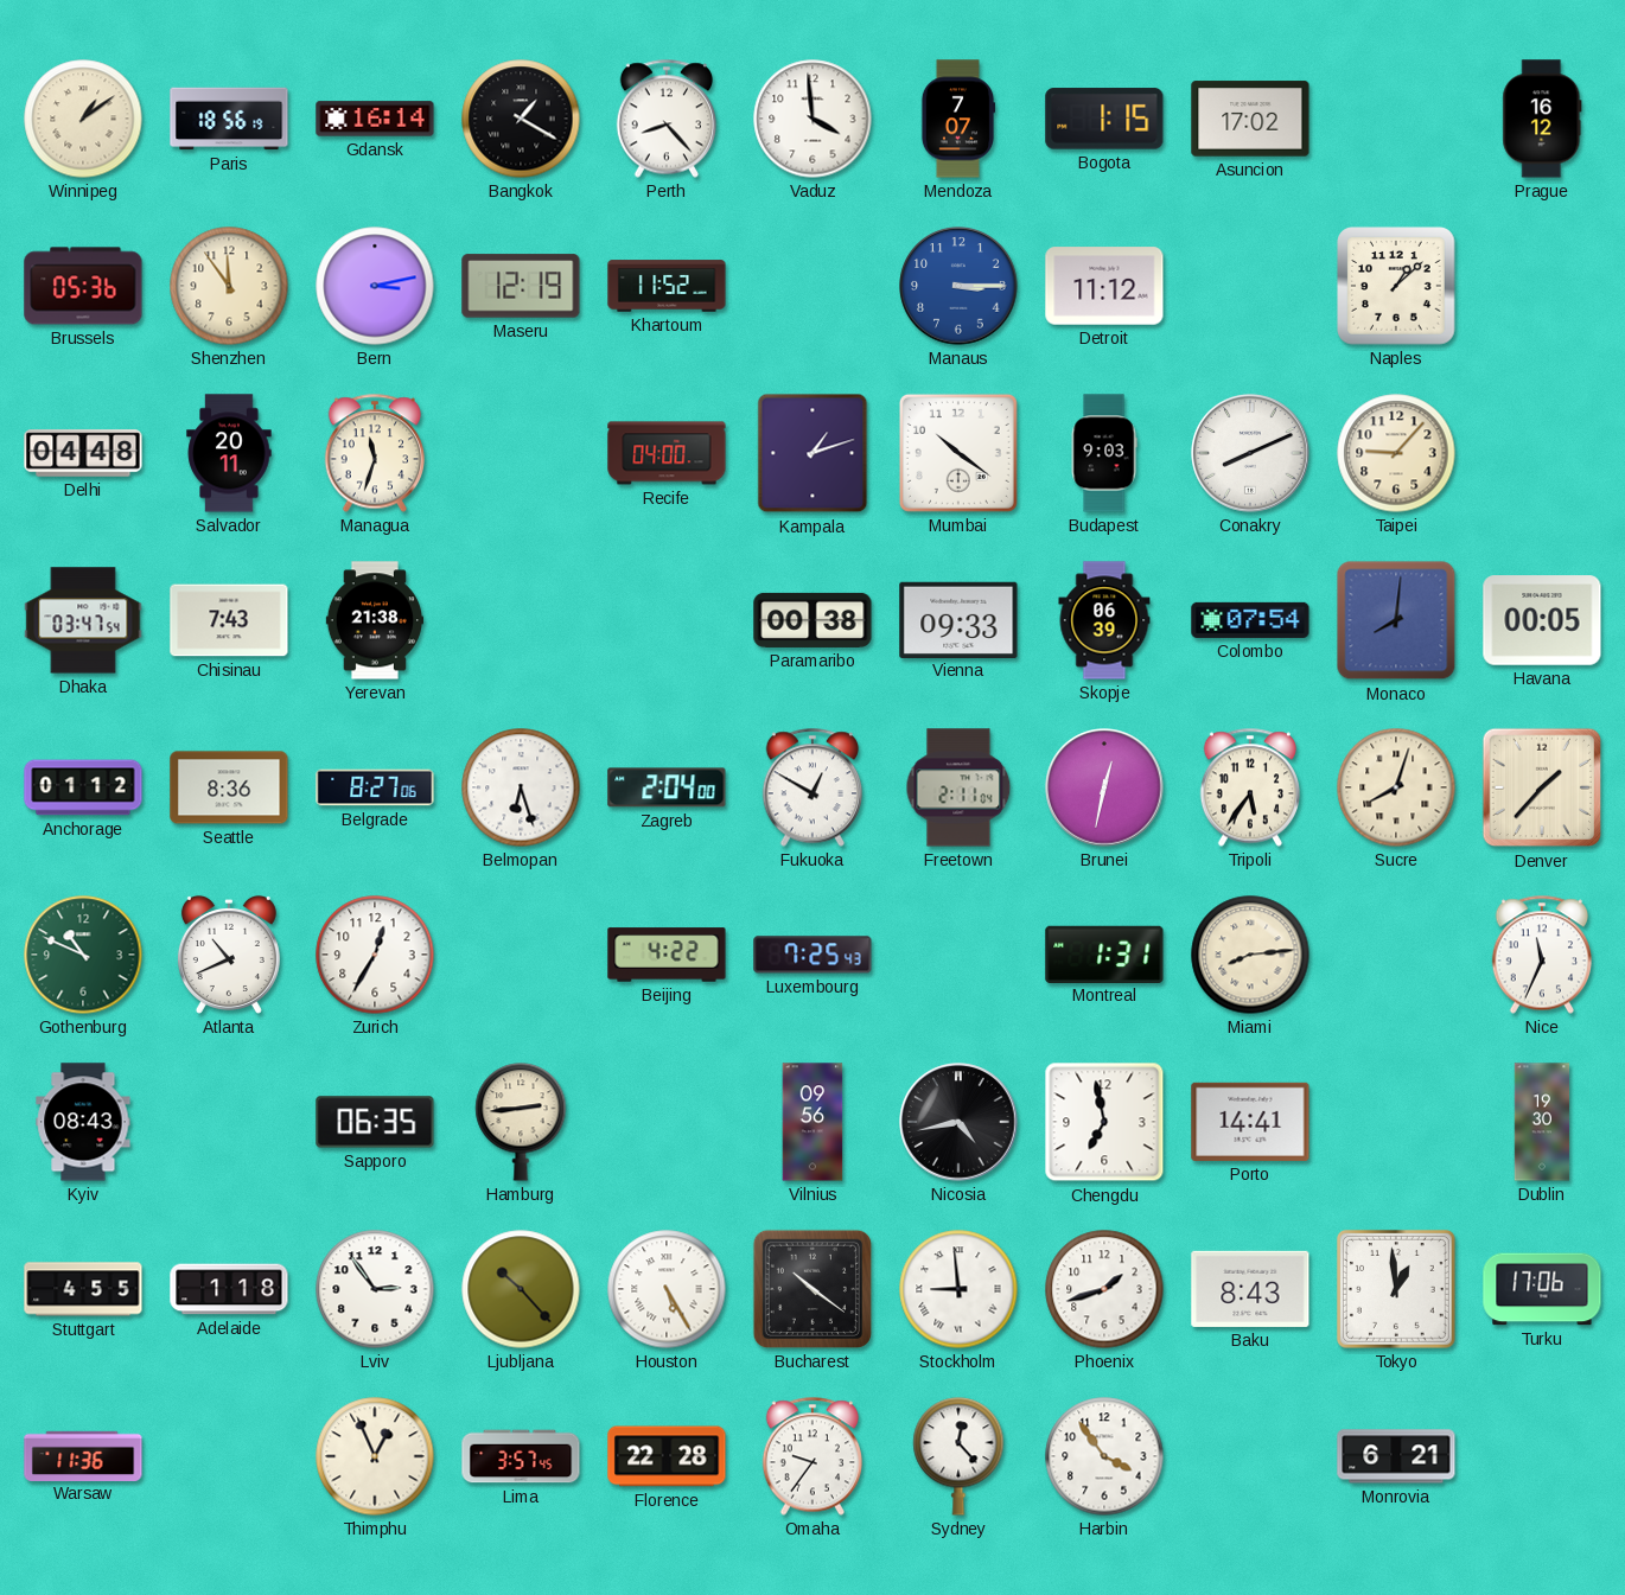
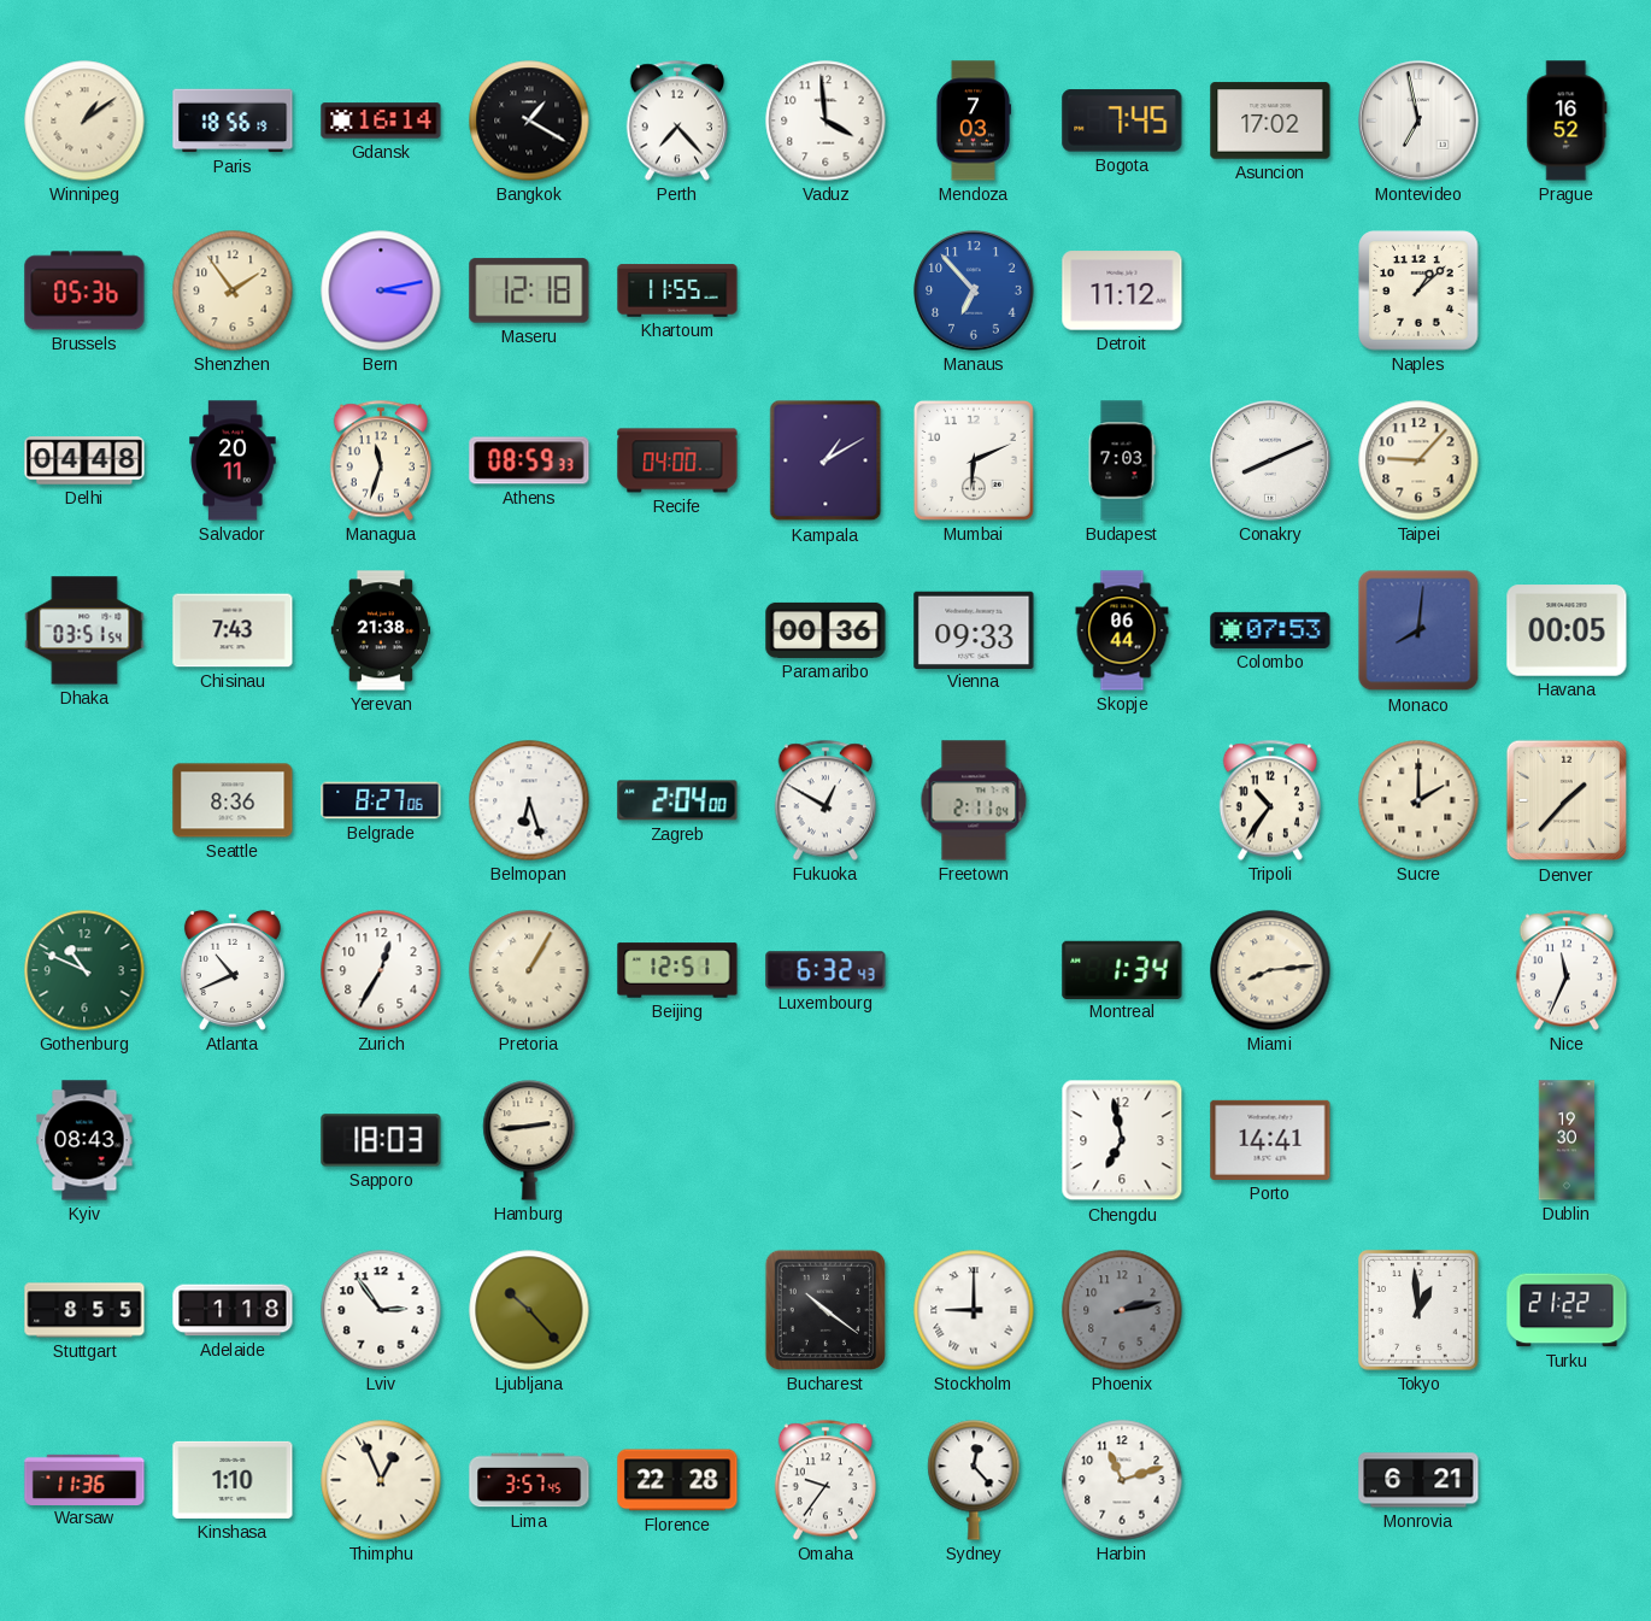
Perth: 8:23 -> 7:23
Mendoza: 7:07 -> 7:03
Bogota: 1:15 -> 7:45
Montevideo: none -> 6:58
Prague: 16:12 -> 16:52
Shenzhen: 11:54 -> 1:54
Maseru: 12:19 -> 12:18
Khartoum: 11:52 -> 11:55
Manaus: 3:15 -> 6:53
Athens: none -> 08:59
Kampala: 1:12 -> 1:10
Mumbai: 10:21 -> 6:11
Budapest: 9:03 -> 7:03
Dhaka: 03:47 -> 03:51
Paramaribo: 00:38 -> 00:36
Skopje: 06:39 -> 06:44
Colombo: 07:54 -> 07:53
Anchorage: 01:12 -> none
Brunei: 12:32 -> none
Tripoli: 5:36 -> 10:36
Sucre: 8:03 -> 2:00
Pretoria: none -> 1:05
Beijing: 4:22 -> 12:51
Luxembourg: 7:25 -> 6:32
Montreal: 1:31 -> 1:34
Sapporo: 06:35 -> 18:03
Vilnius: 09:56 -> none
Nicosia: 4:43 -> none
Stuttgart: 4:55 -> 8:55
Houston: 5:25 -> none
Stockholm: 8:59 -> 9:00
Phoenix: 1:42 -> 2:13
Phoenix dial: white -> grey
Baku: 8:43 -> none
Turku: 17:06 -> 21:22
Kinshasa: none -> 1:10
Harbin: 3:54 -> 11:12
